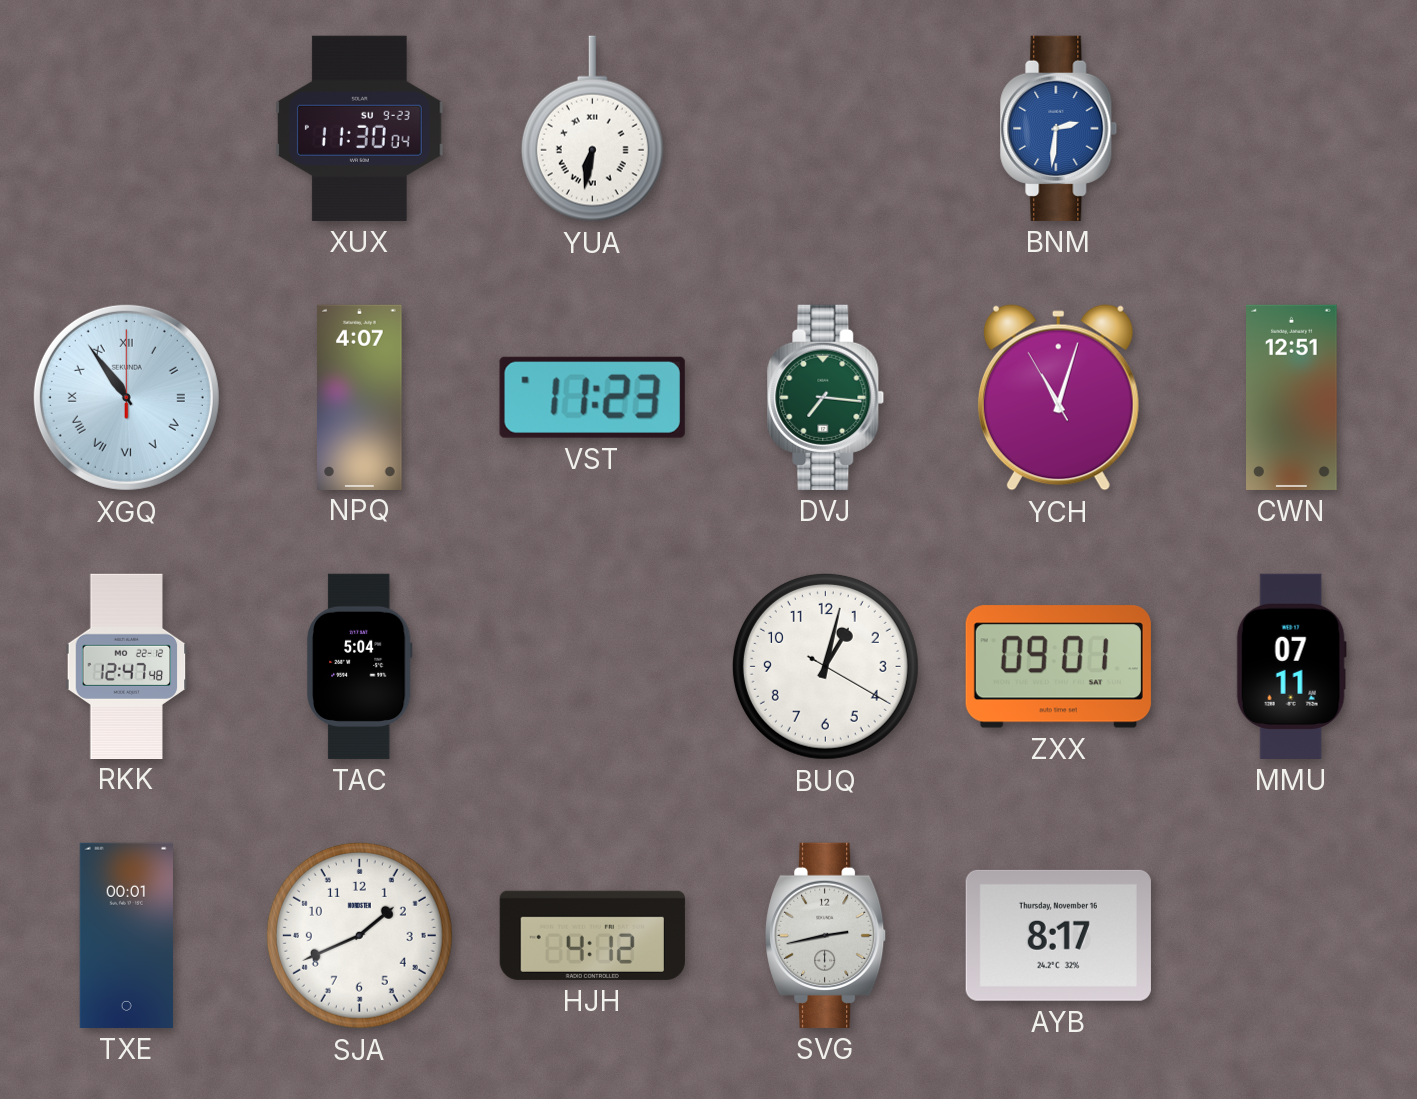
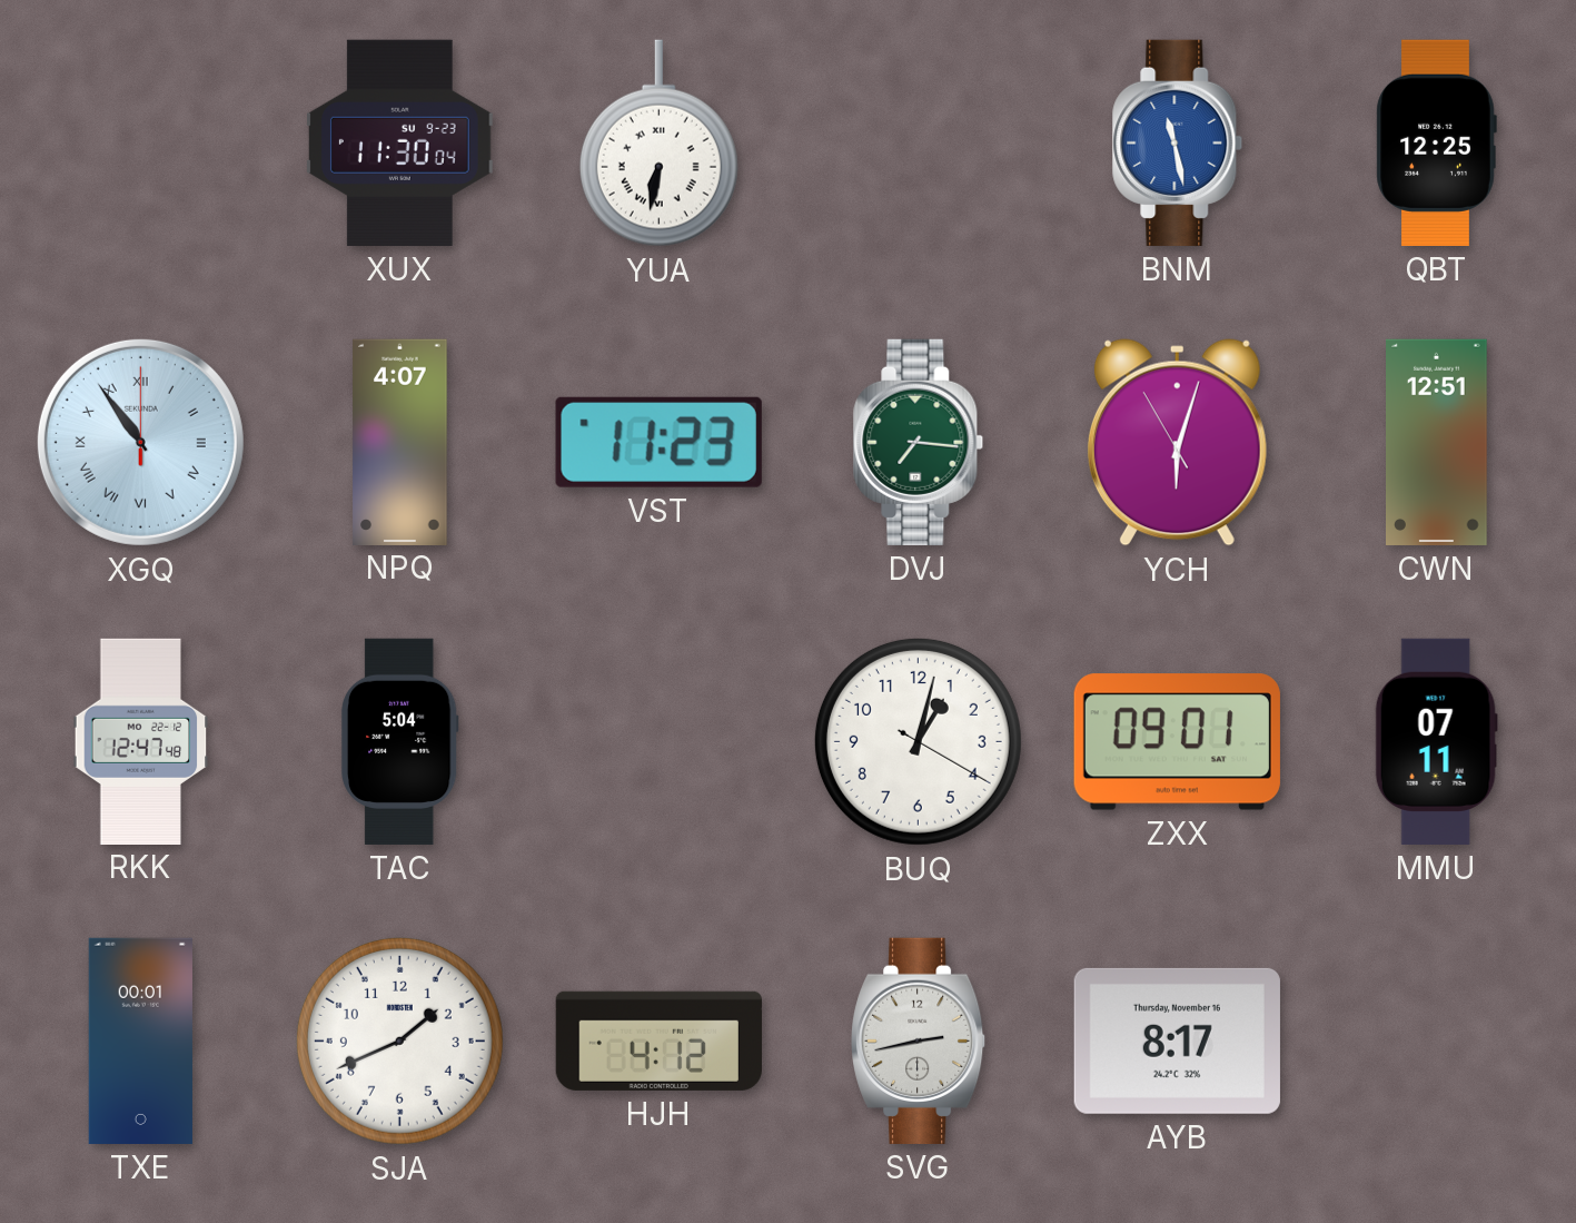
BNM: 2:31 -> 11:28
QBT: none -> 12:25
YCH: 11:02 -> 6:02
